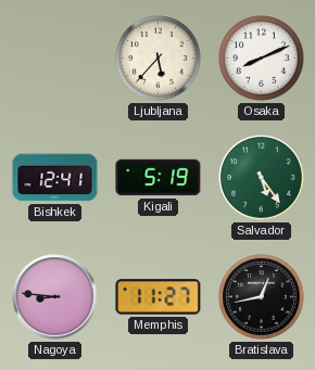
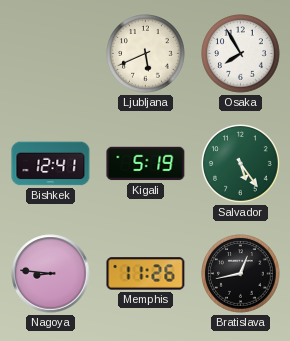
Ljubljana: 5:37 -> 5:41
Osaka: 8:11 -> 7:55
Memphis: 11:27 -> 11:26
